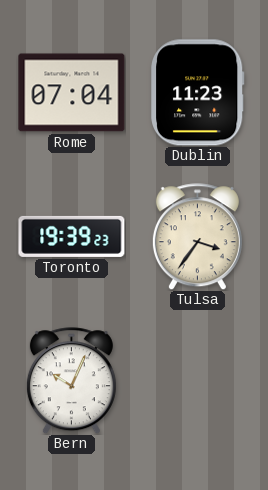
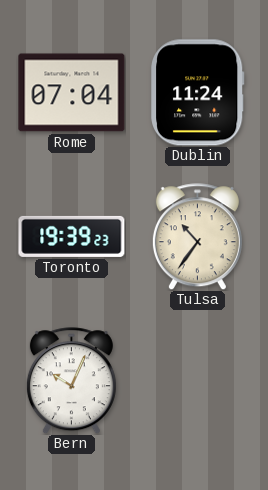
Dublin: 11:23 -> 11:24
Tulsa: 3:36 -> 10:36
